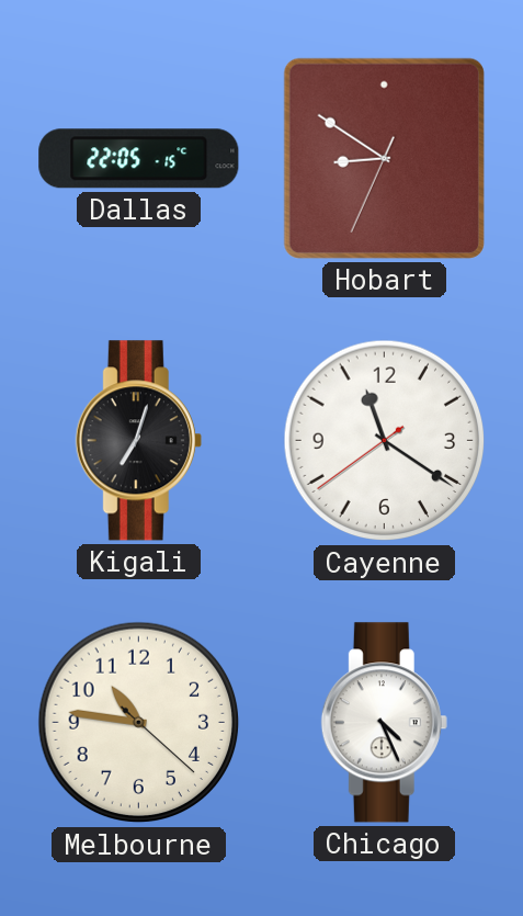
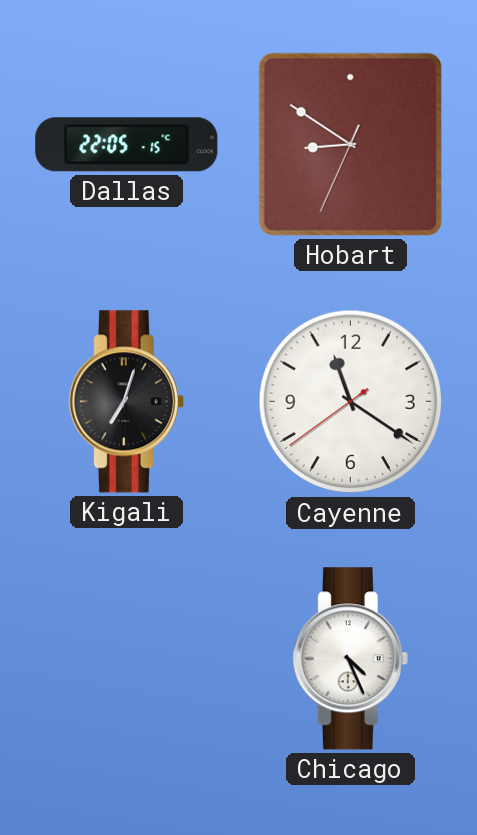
Melbourne: 10:46 -> none
